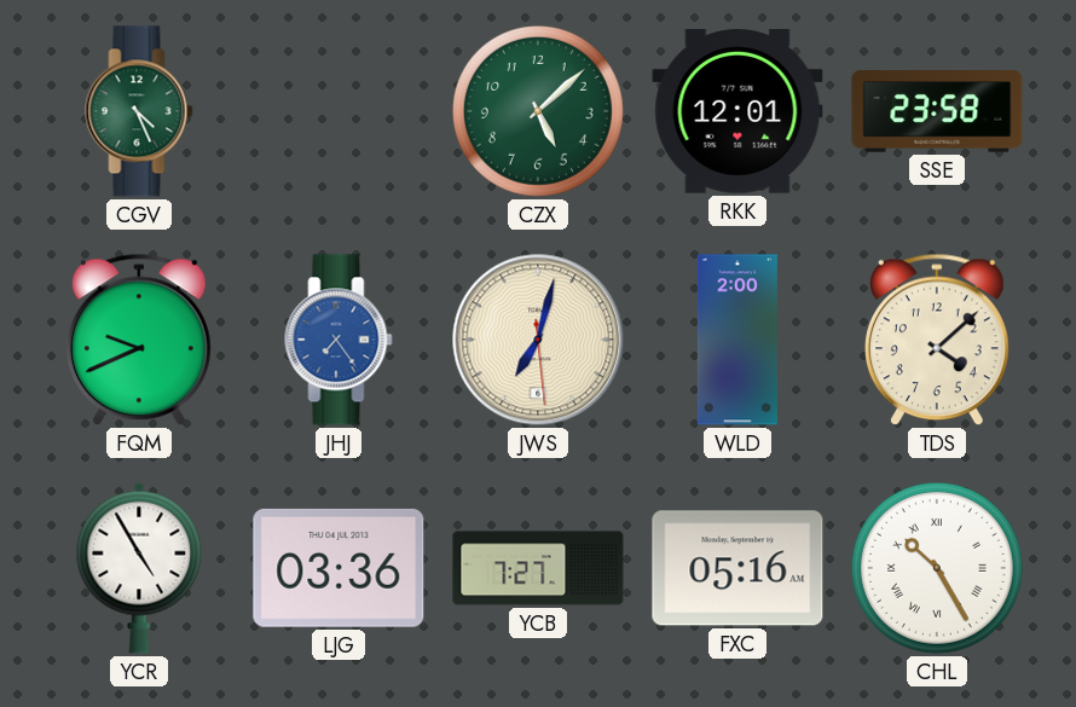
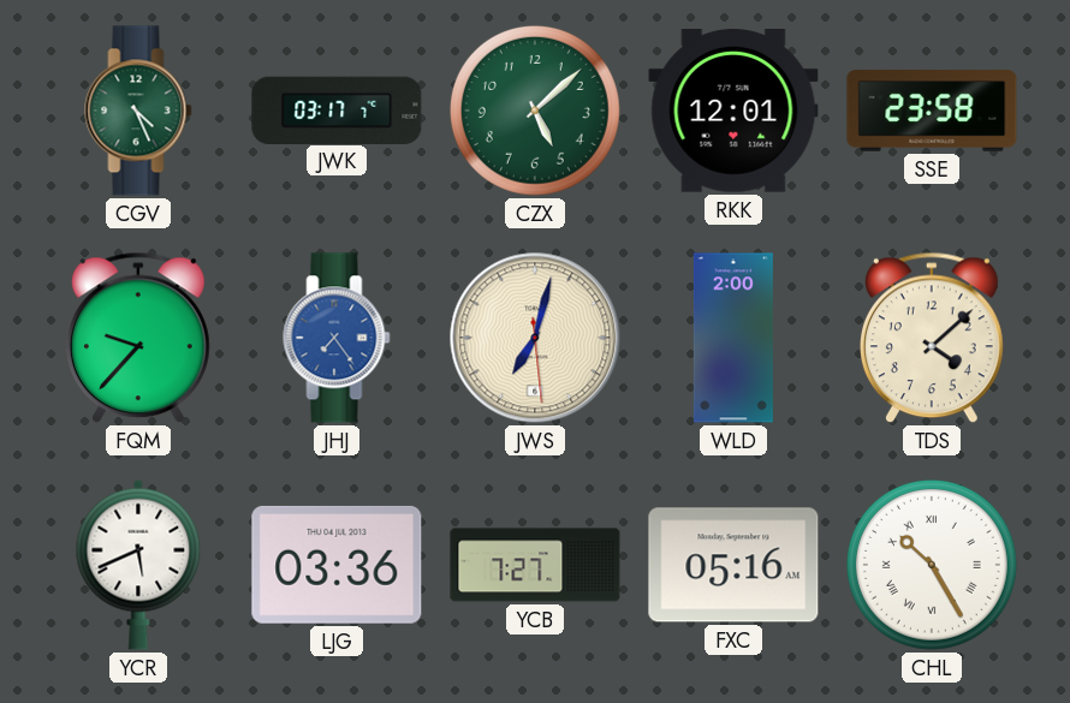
JWK: none -> 03:17
FQM: 9:41 -> 9:37
YCR: 4:55 -> 5:41
